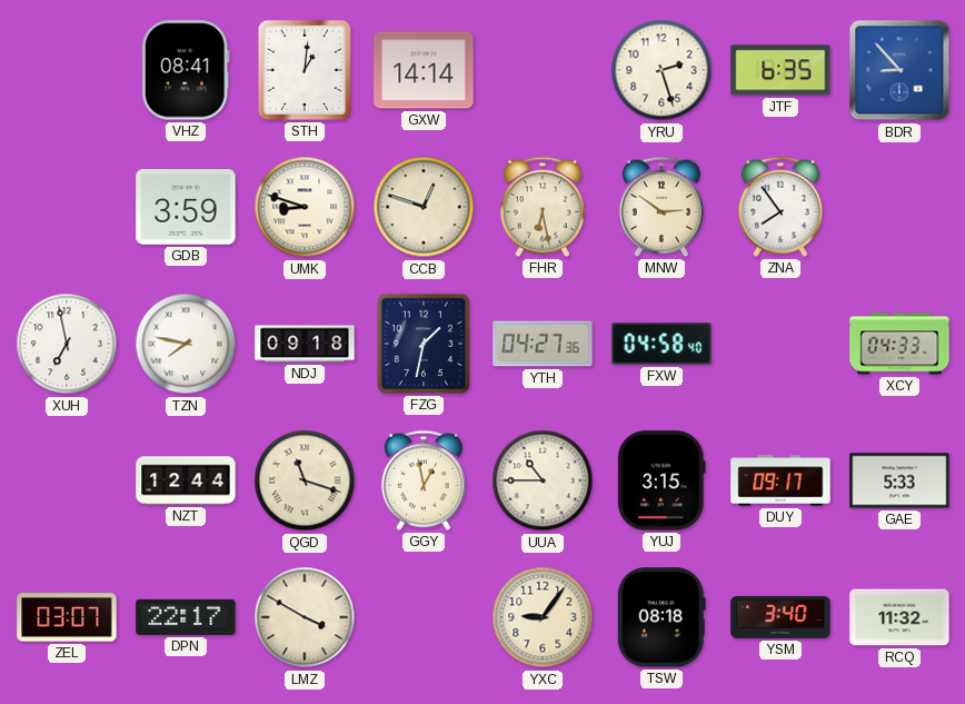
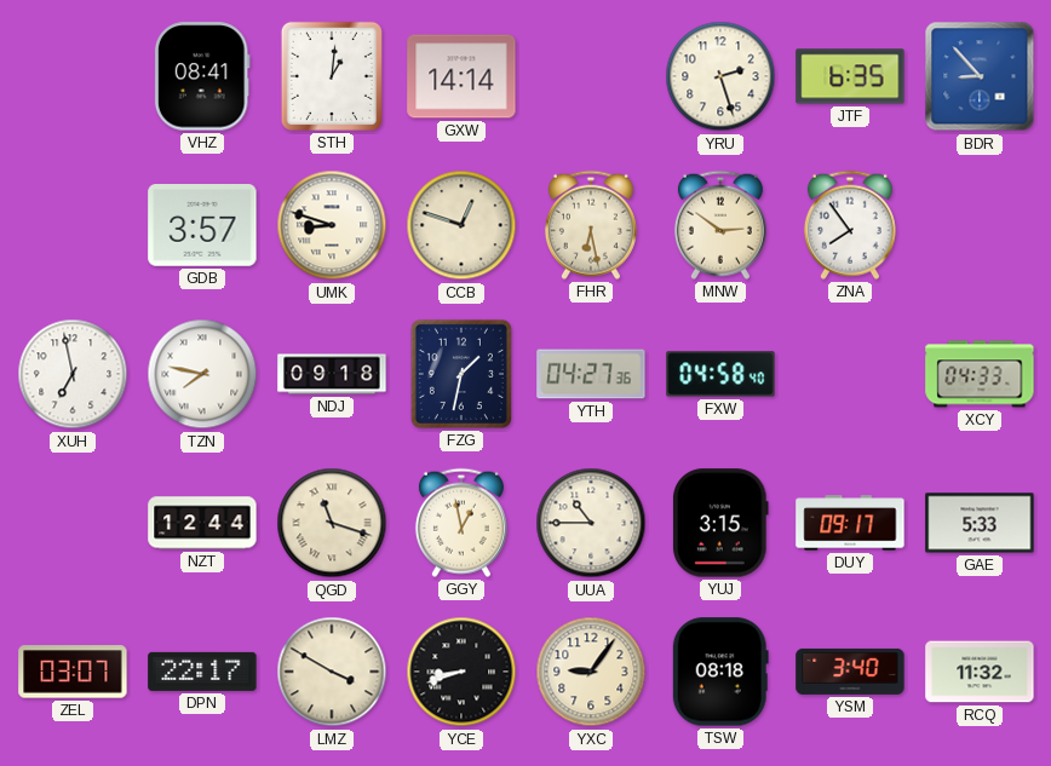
GDB: 3:59 -> 3:57
YCE: none -> 8:42
